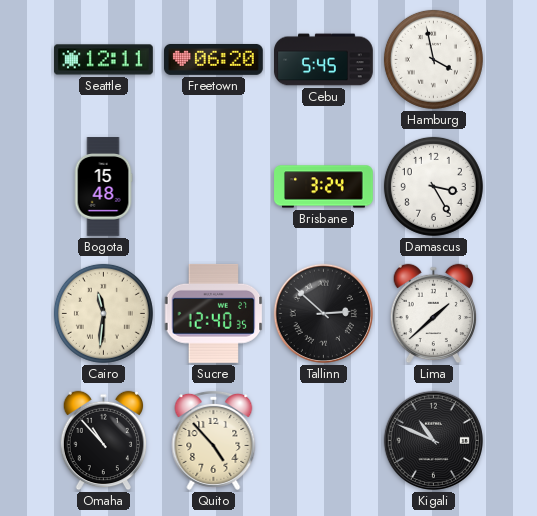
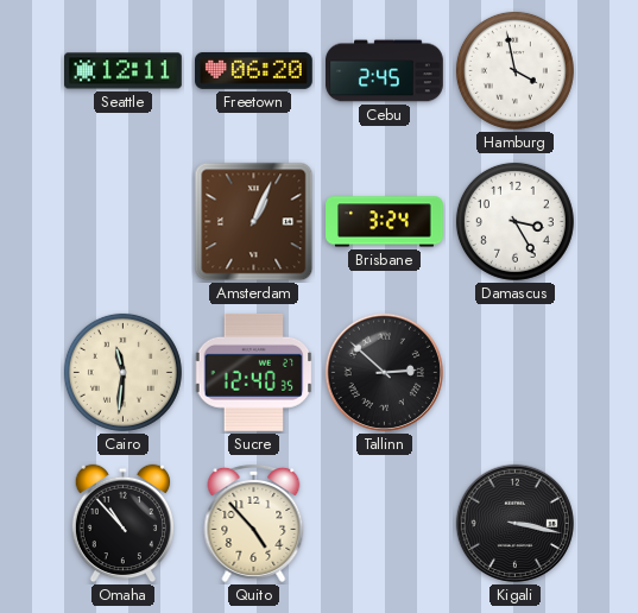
Cebu: 5:45 -> 2:45
Bogota: 15:48 -> none
Amsterdam: none -> 1:04
Lima: 1:38 -> none
Kigali: 10:49 -> 3:17
